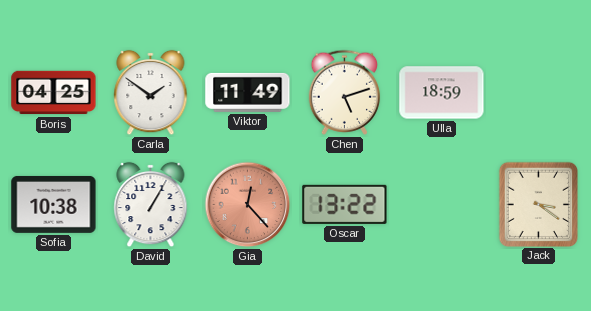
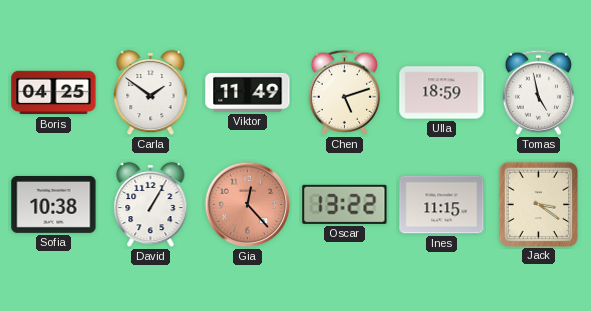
Tomas: none -> 4:58
Ines: none -> 11:15
